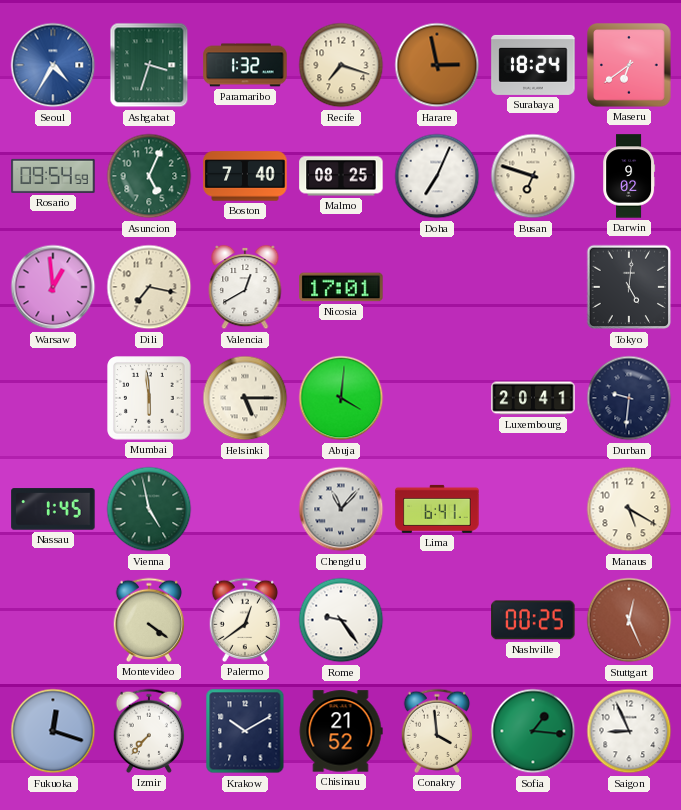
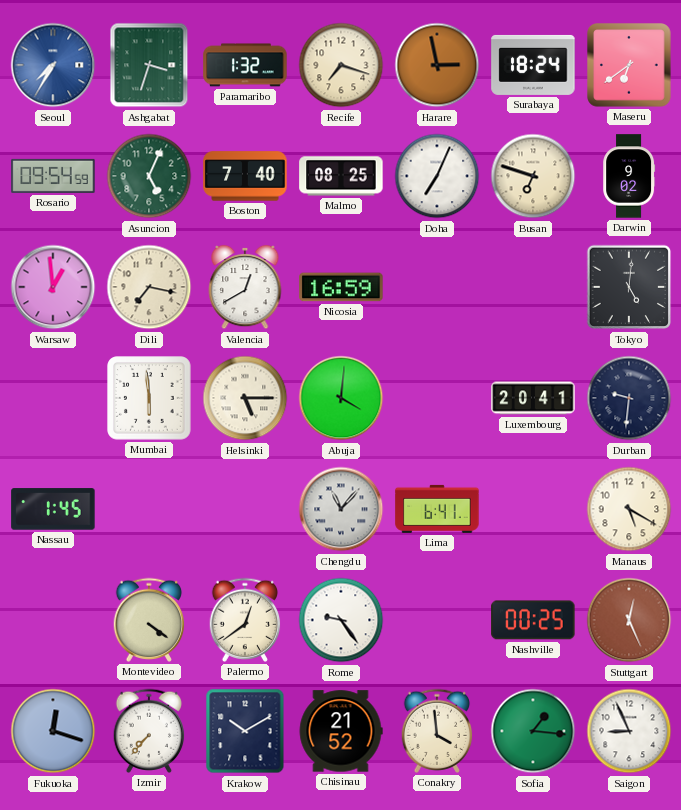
Seoul: 4:35 -> 7:35
Nicosia: 17:01 -> 16:59
Vienna: 4:58 -> none
